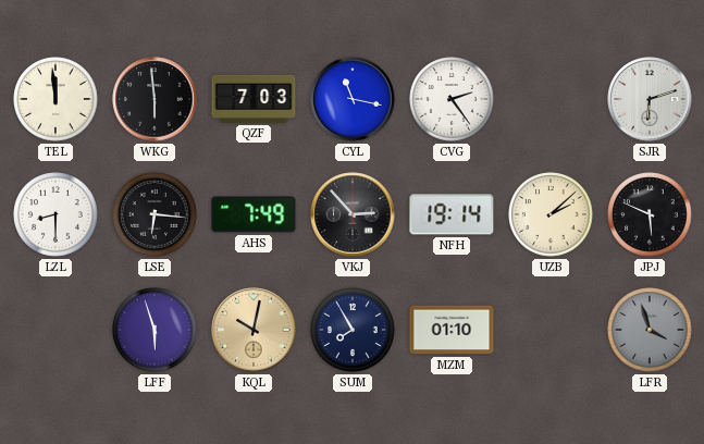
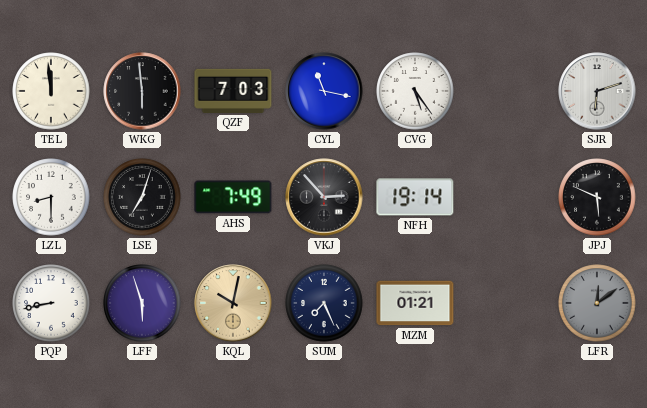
CVG: 2:24 -> 5:24
LSE: 6:16 -> 7:03
UZB: 2:08 -> none
PQP: none -> 8:43
SUM: 7:55 -> 7:26
MZM: 01:10 -> 01:21
LFR: 3:57 -> 12:09
